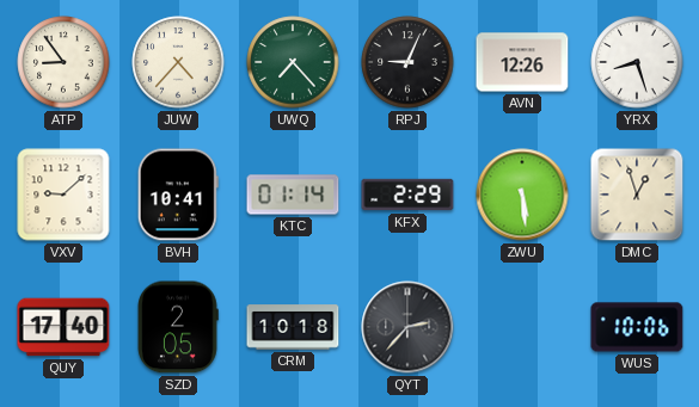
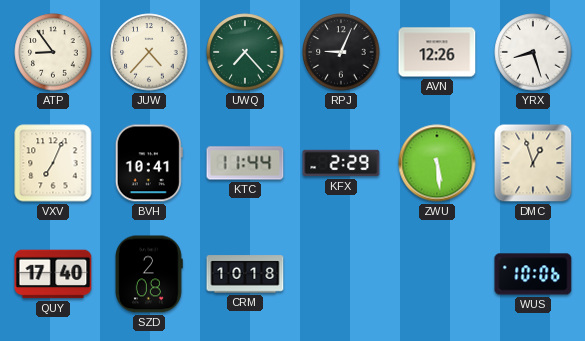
VXV: 9:08 -> 7:04
KTC: 01:14 -> 11:44
SZD: 2:05 -> 2:08
QYT: 2:37 -> none
